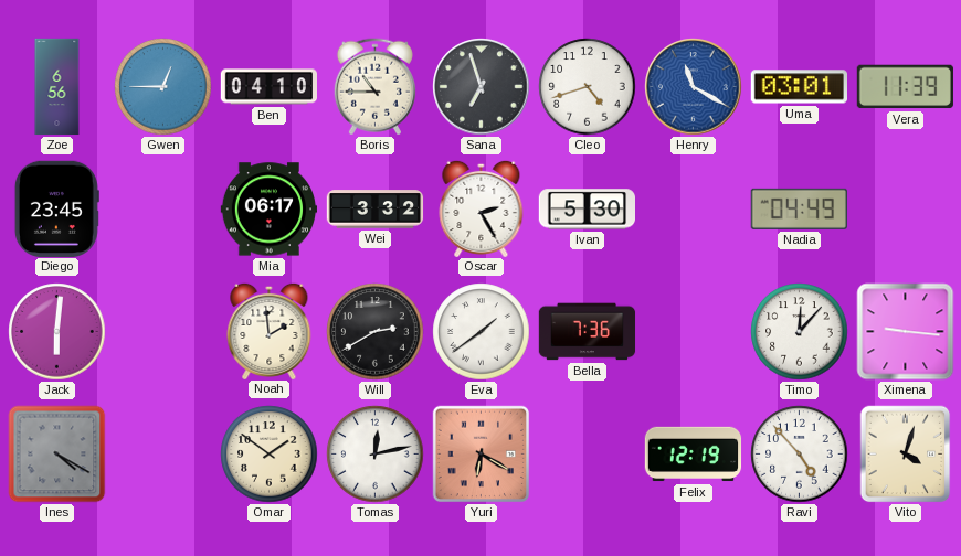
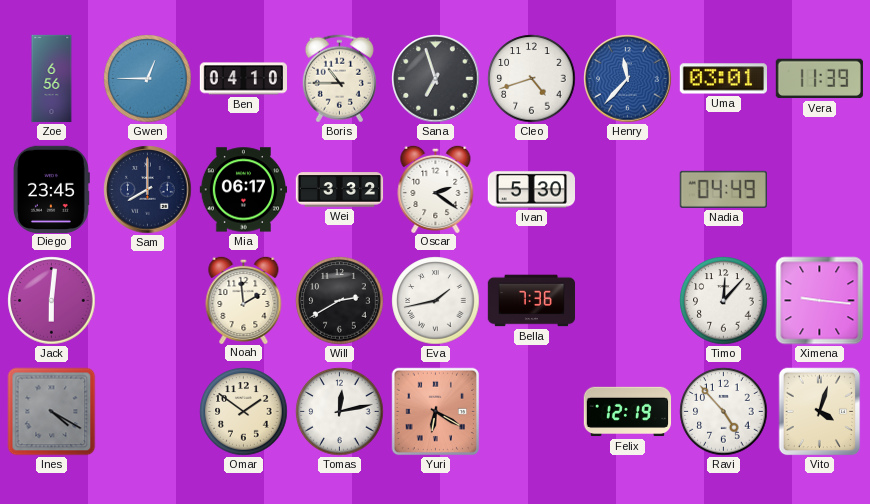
Henry: 11:20 -> 11:37
Sam: none -> 8:00
Oscar: 2:25 -> 2:21
Eva: 1:39 -> 1:43
